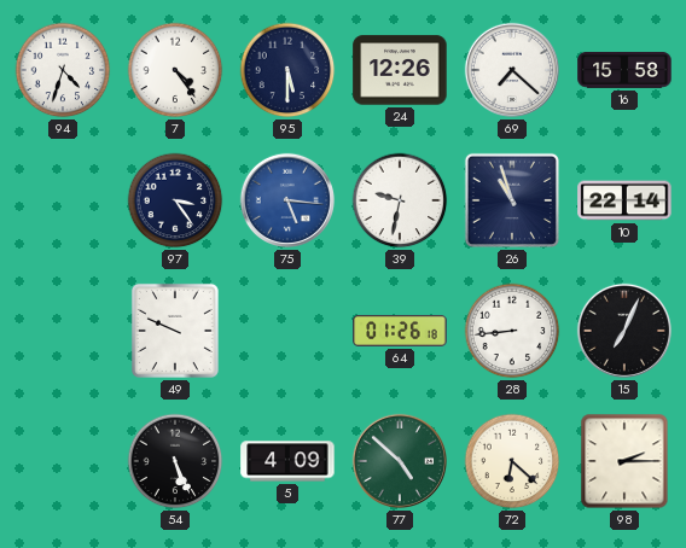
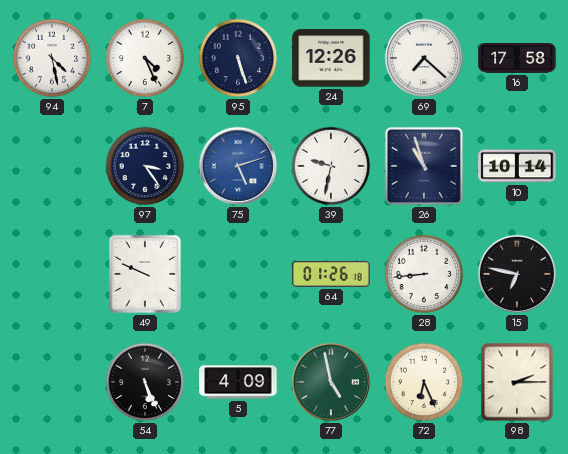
94: 4:33 -> 4:28
7: 4:24 -> 4:26
95: 5:30 -> 5:27
16: 15:58 -> 17:58
75: 5:16 -> 5:12
10: 22:14 -> 10:14
15: 7:04 -> 6:47
77: 4:52 -> 4:58
72: 6:22 -> 6:26
